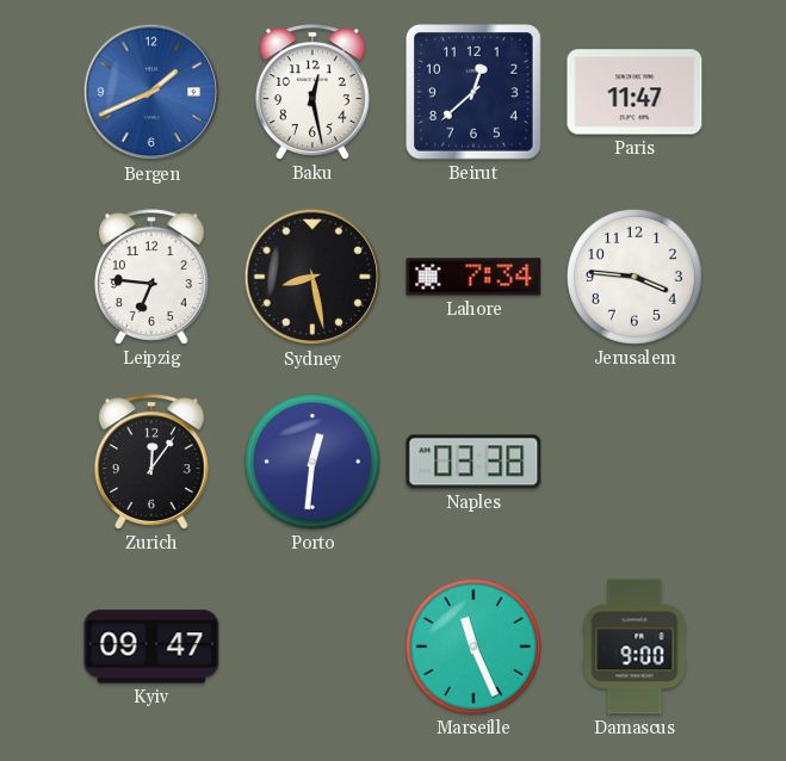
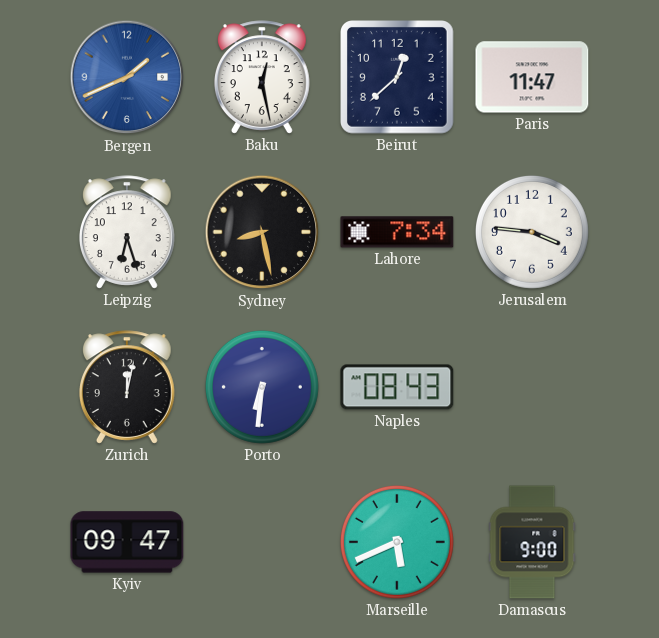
Leipzig: 6:46 -> 6:27
Zurich: 12:06 -> 12:02
Porto: 12:31 -> 6:31
Naples: 03:38 -> 08:43
Marseille: 11:26 -> 5:41
